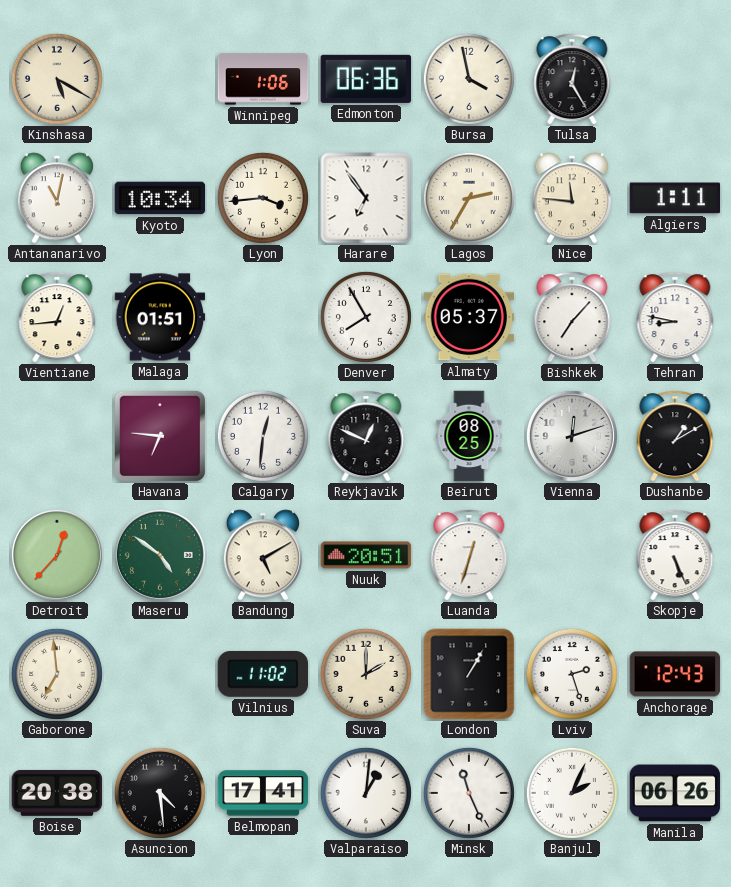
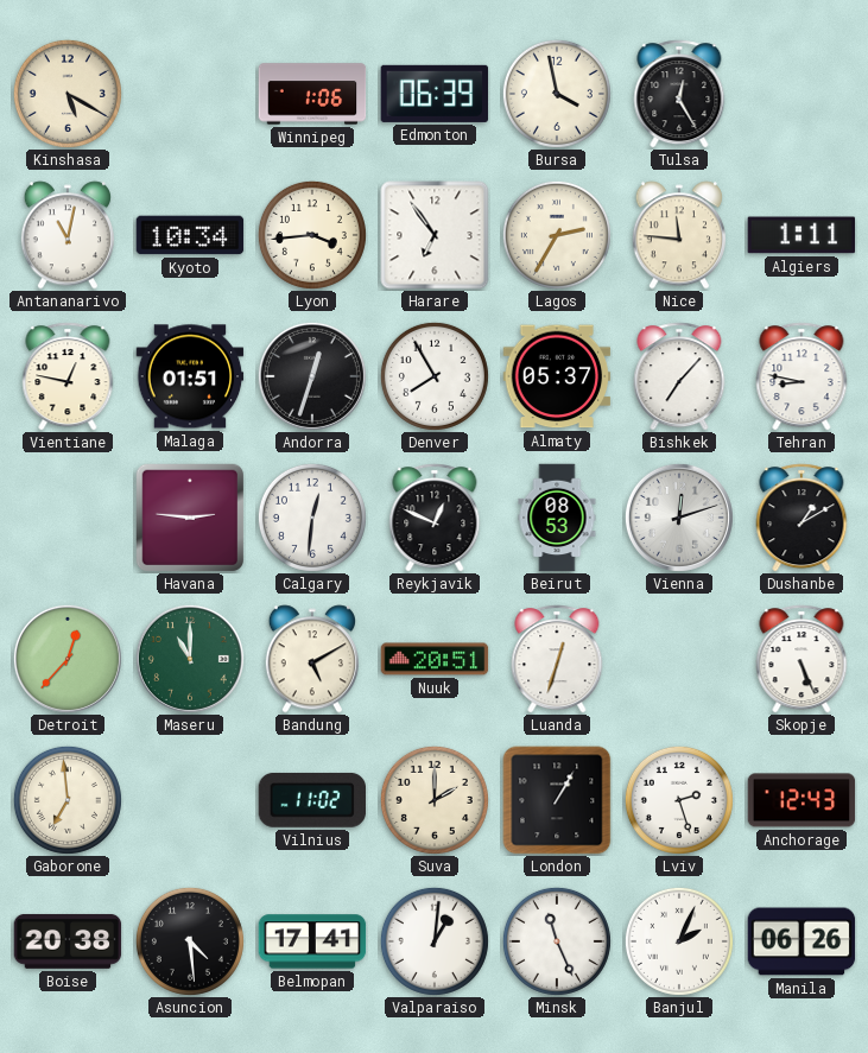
Edmonton: 06:36 -> 06:39
Vientiane: 12:44 -> 12:47
Andorra: none -> 12:33
Havana: 6:46 -> 2:46
Beirut: 08:25 -> 08:53
Maseru: 4:51 -> 11:00
